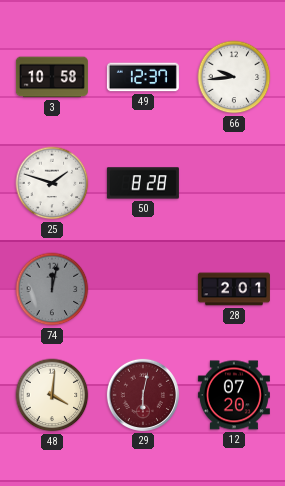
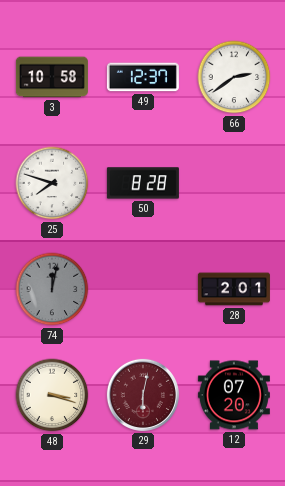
66: 9:44 -> 2:39
25: 1:48 -> 7:48
48: 4:01 -> 3:18
